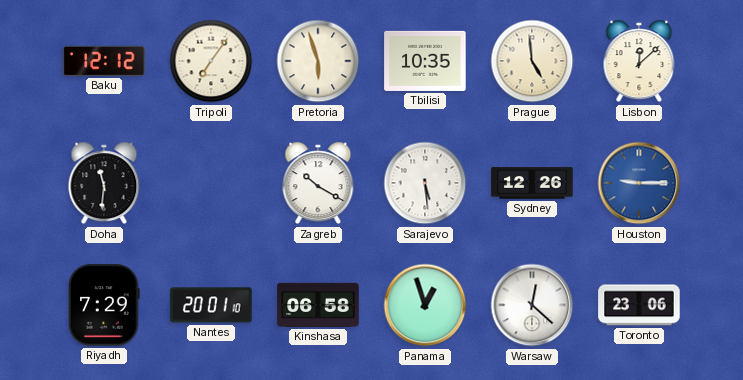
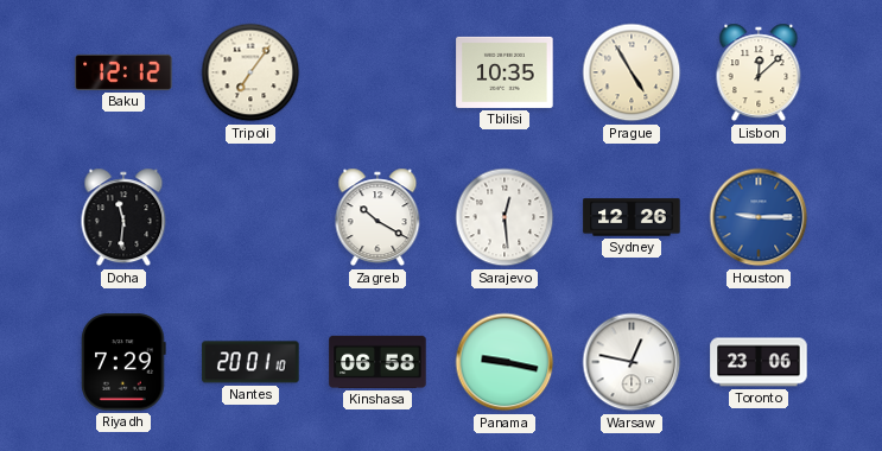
Pretoria: 5:57 -> none
Prague: 4:59 -> 4:55
Sarajevo: 5:29 -> 12:29
Panama: 12:57 -> 9:17
Warsaw: 12:22 -> 12:47
